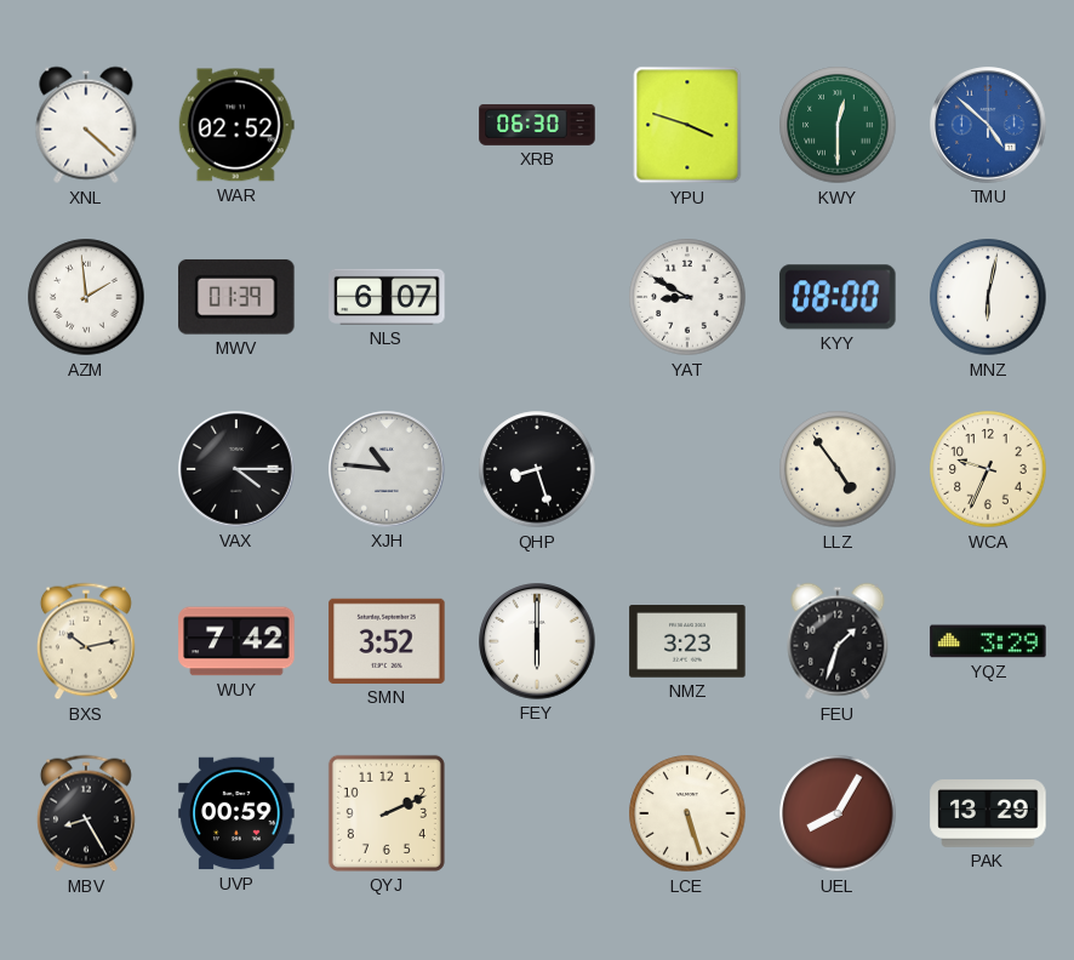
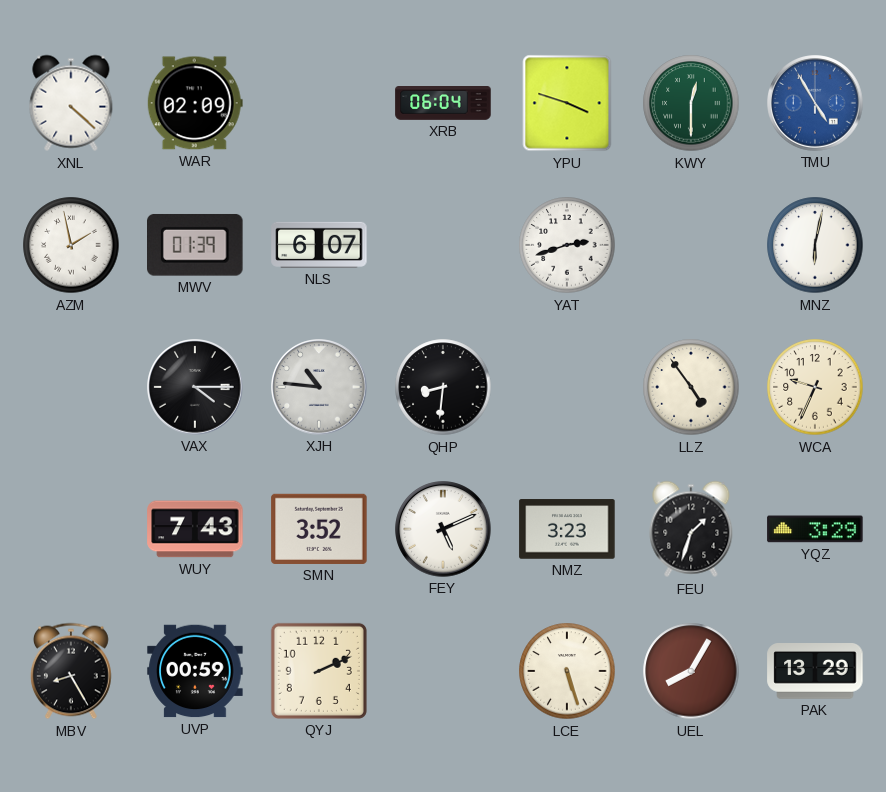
WAR: 02:52 -> 02:09
XRB: 06:30 -> 06:04
TMU: 4:52 -> 4:55
AZM: 1:59 -> 1:58
YAT: 8:50 -> 2:42
KYY: 08:00 -> none
QHP: 8:27 -> 8:31
BXS: 10:13 -> none
WUY: 7:42 -> 7:43
FEY: 6:00 -> 5:11
